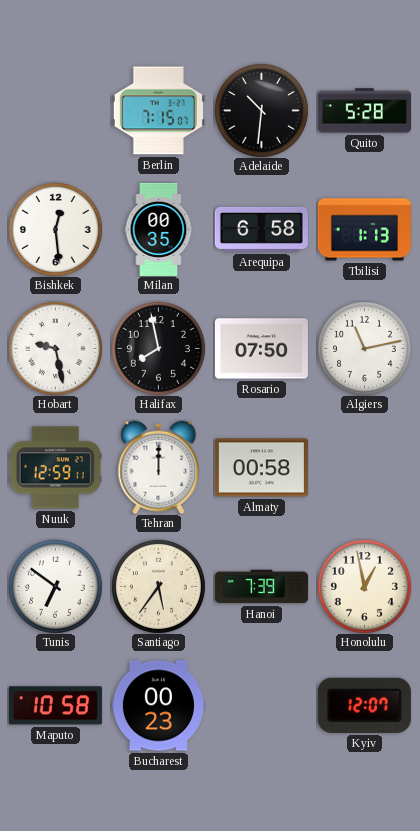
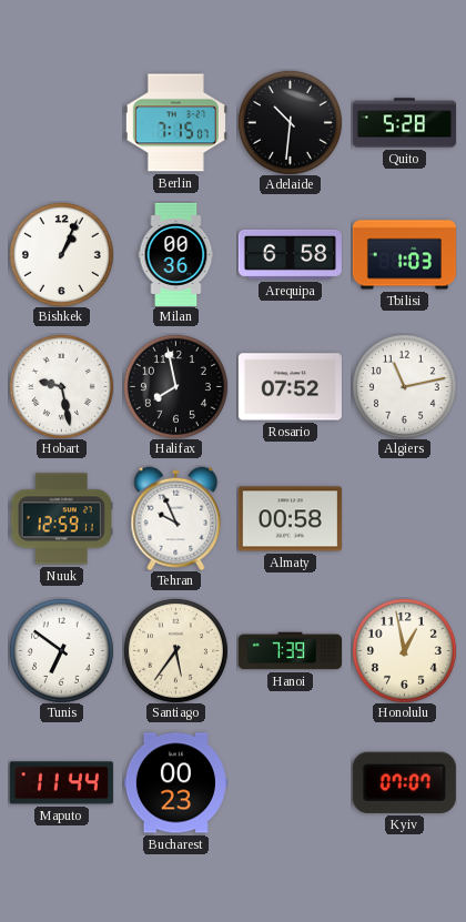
Bishkek: 12:29 -> 1:04
Milan: 00:35 -> 00:36
Tbilisi: 1:13 -> 1:03
Rosario: 07:50 -> 07:52
Tehran: 12:00 -> 9:56
Maputo: 10:58 -> 11:44
Kyiv: 12:07 -> 07:07
